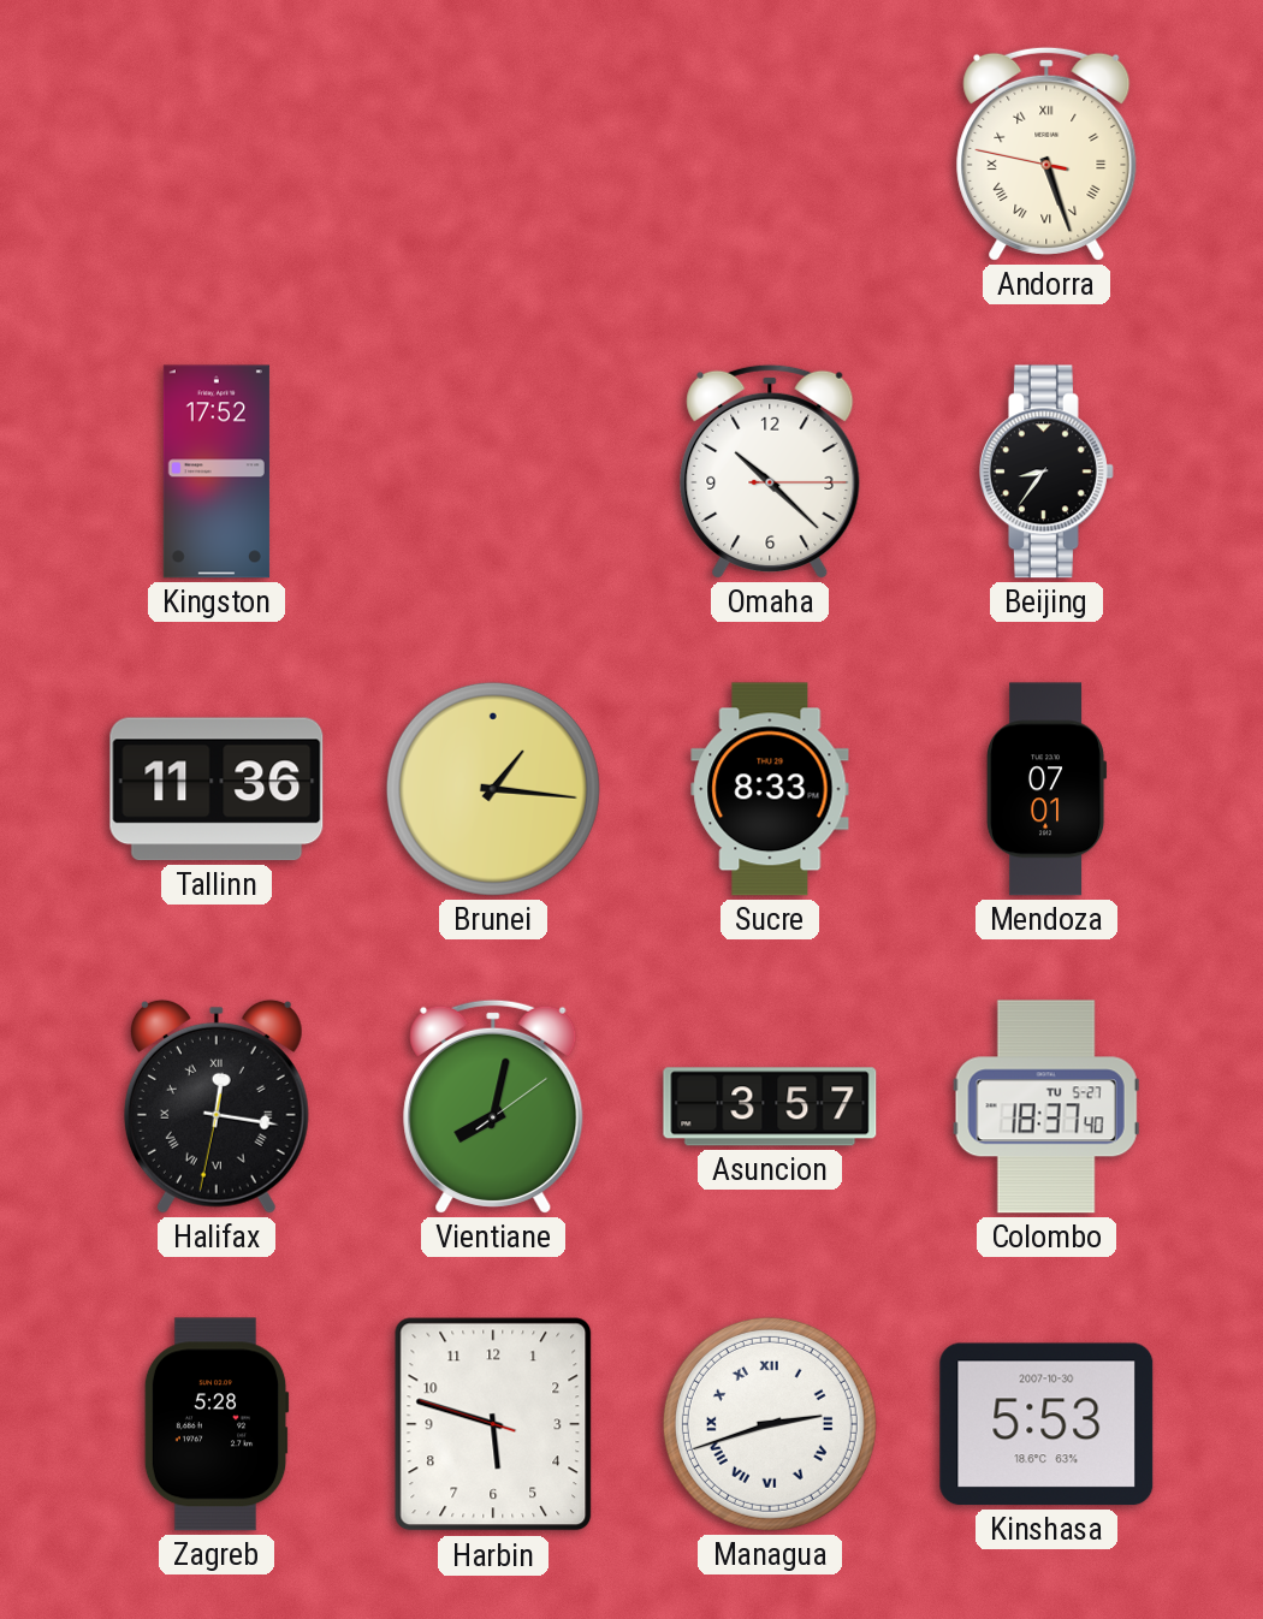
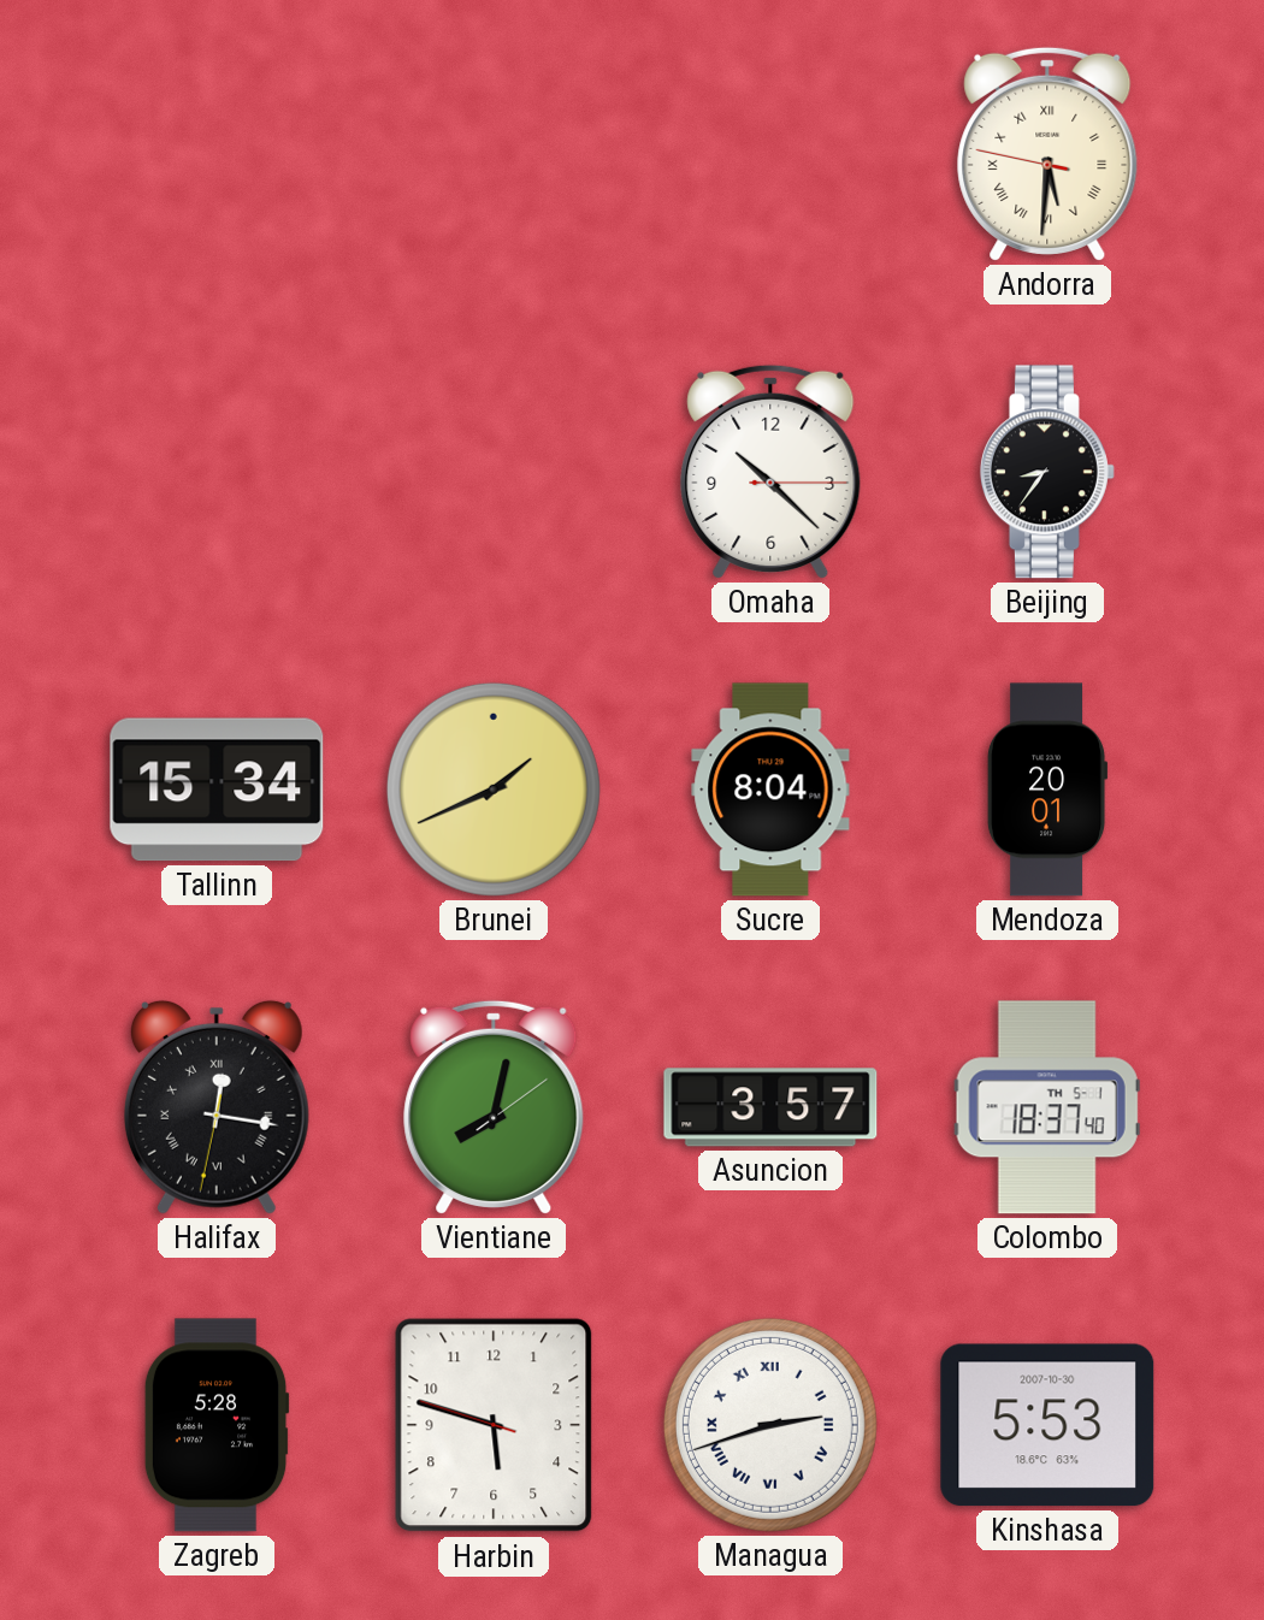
Andorra: 5:26 -> 5:30
Kingston: 17:52 -> none
Tallinn: 11:36 -> 15:34
Brunei: 1:16 -> 1:41
Sucre: 8:33 -> 8:04
Mendoza: 07:01 -> 20:01
Colombo date: TU 5-27 -> TH 5-1
